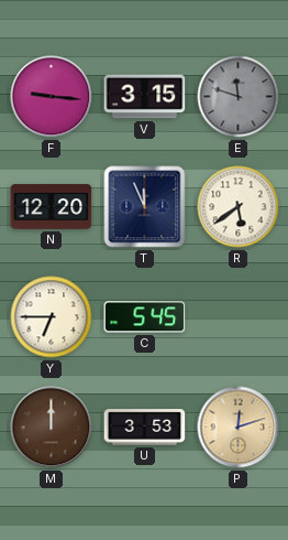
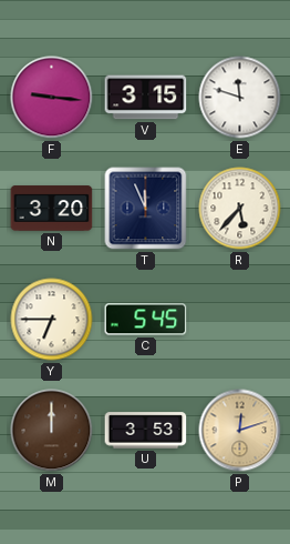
E dial: grey -> white
N: 12:20 -> 3:20
R: 5:39 -> 5:37
